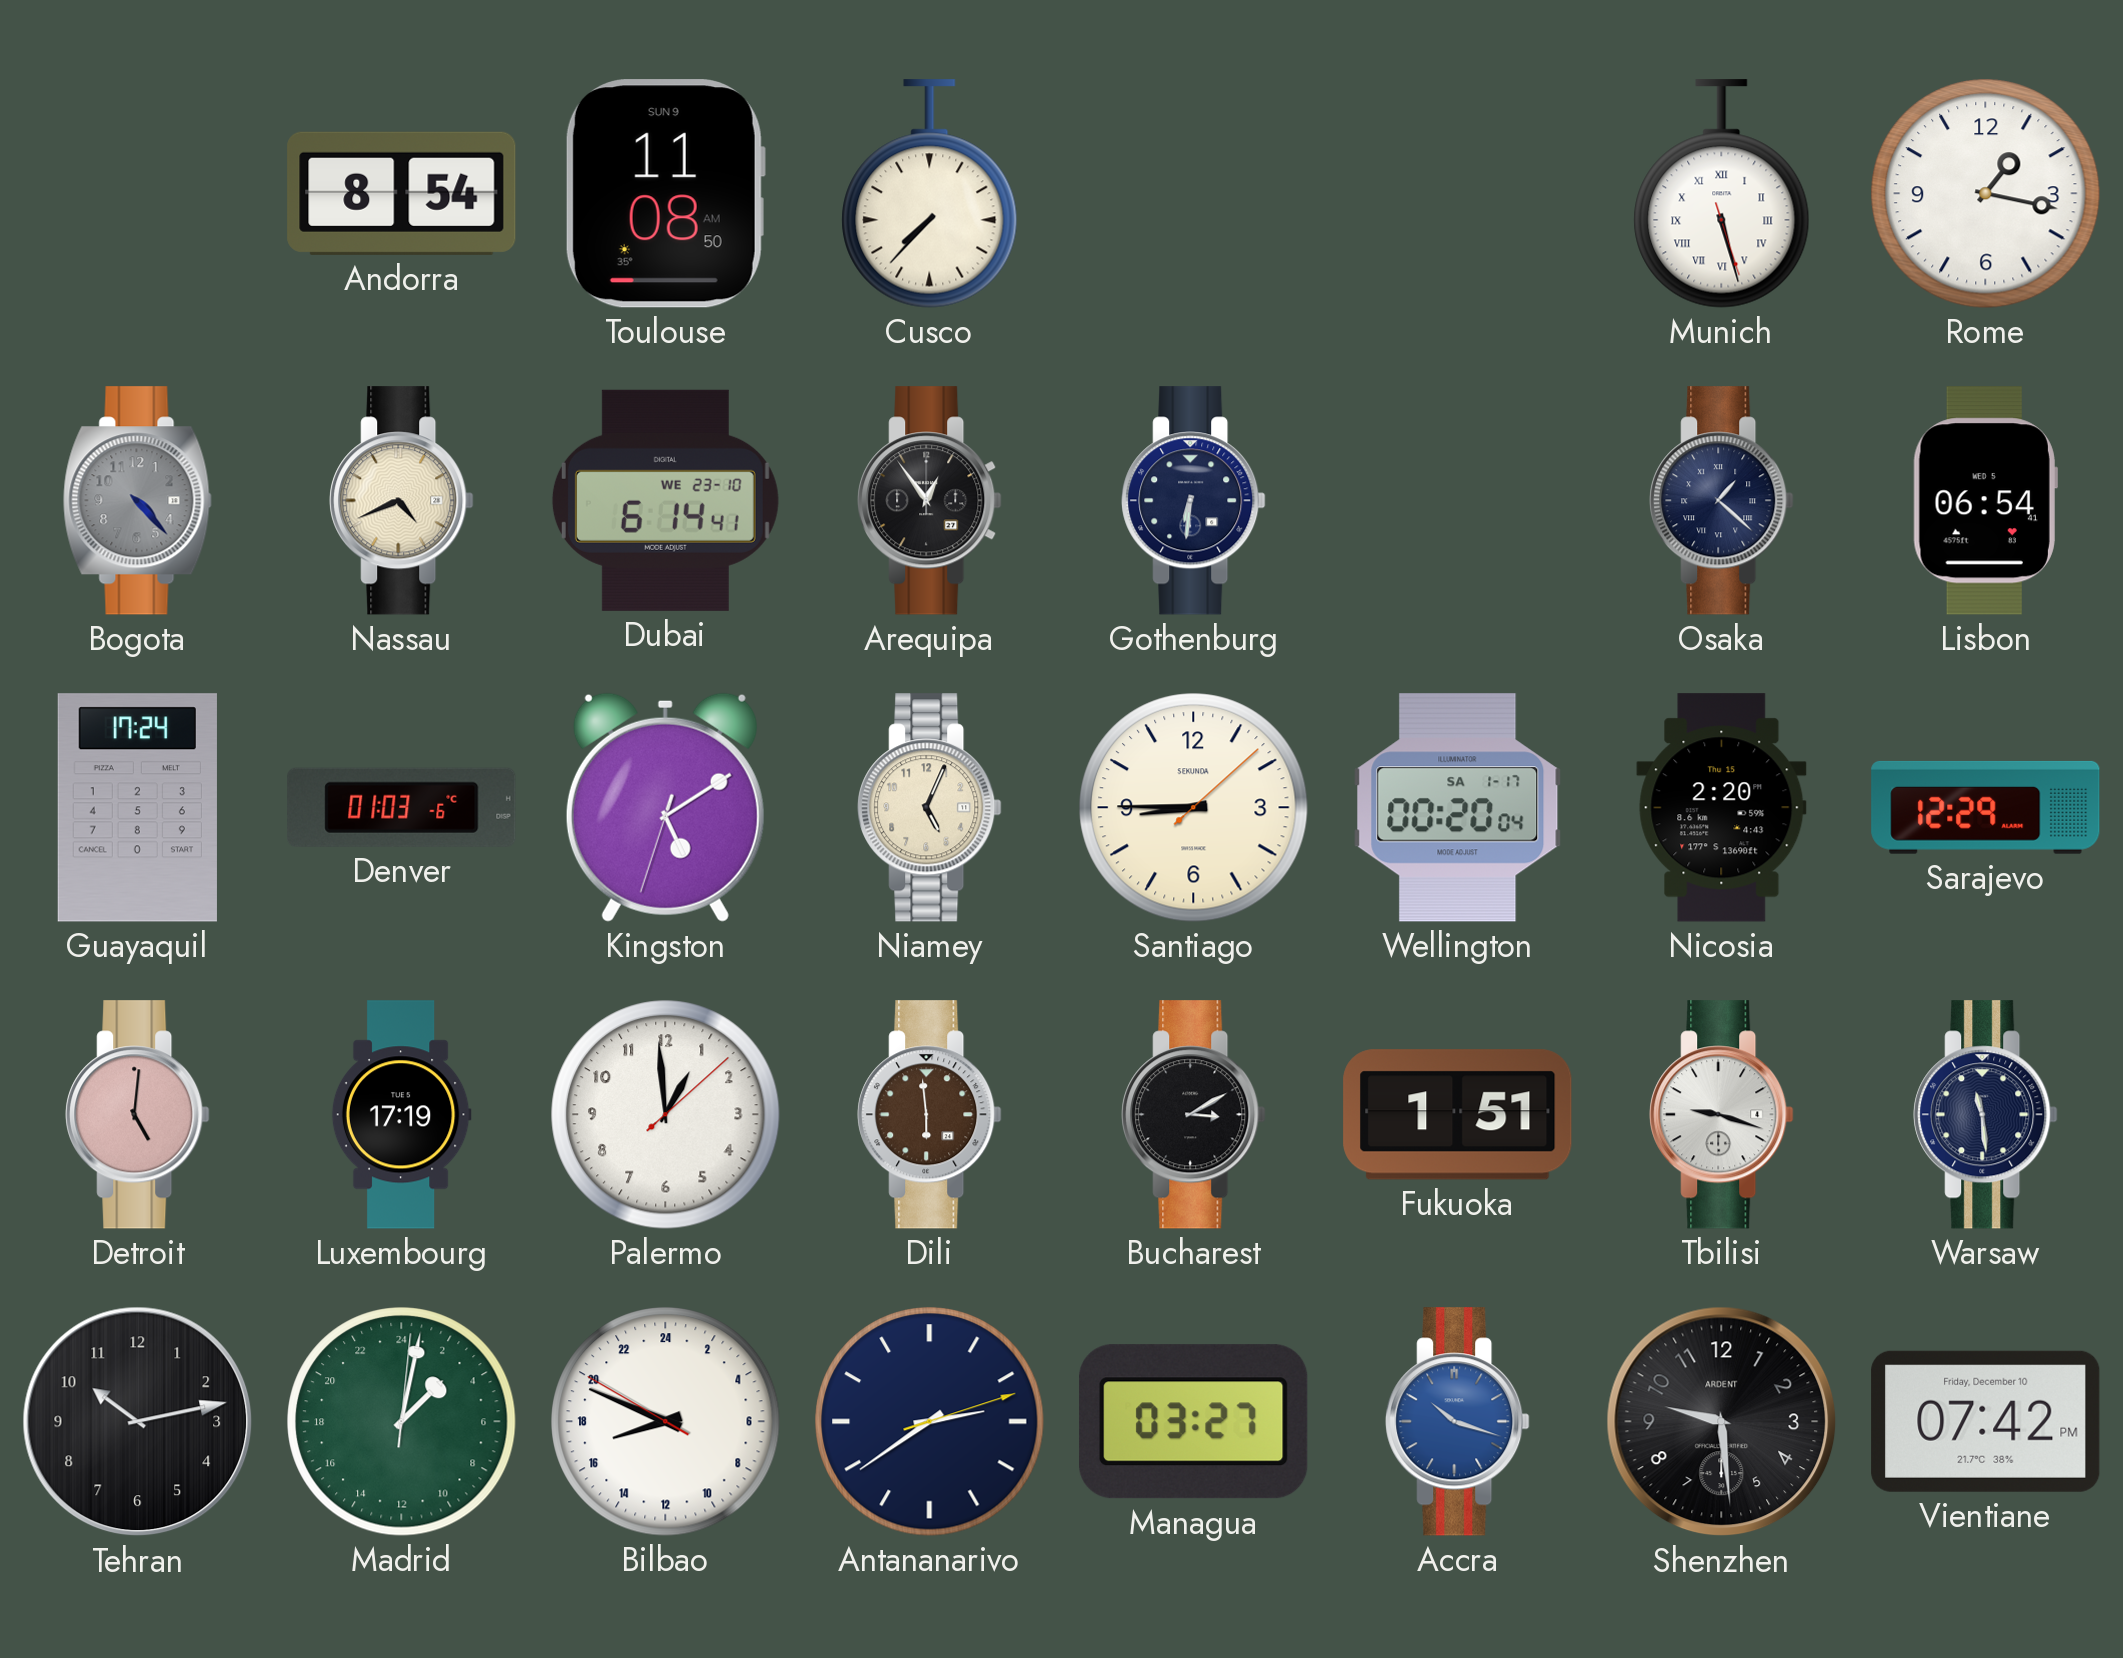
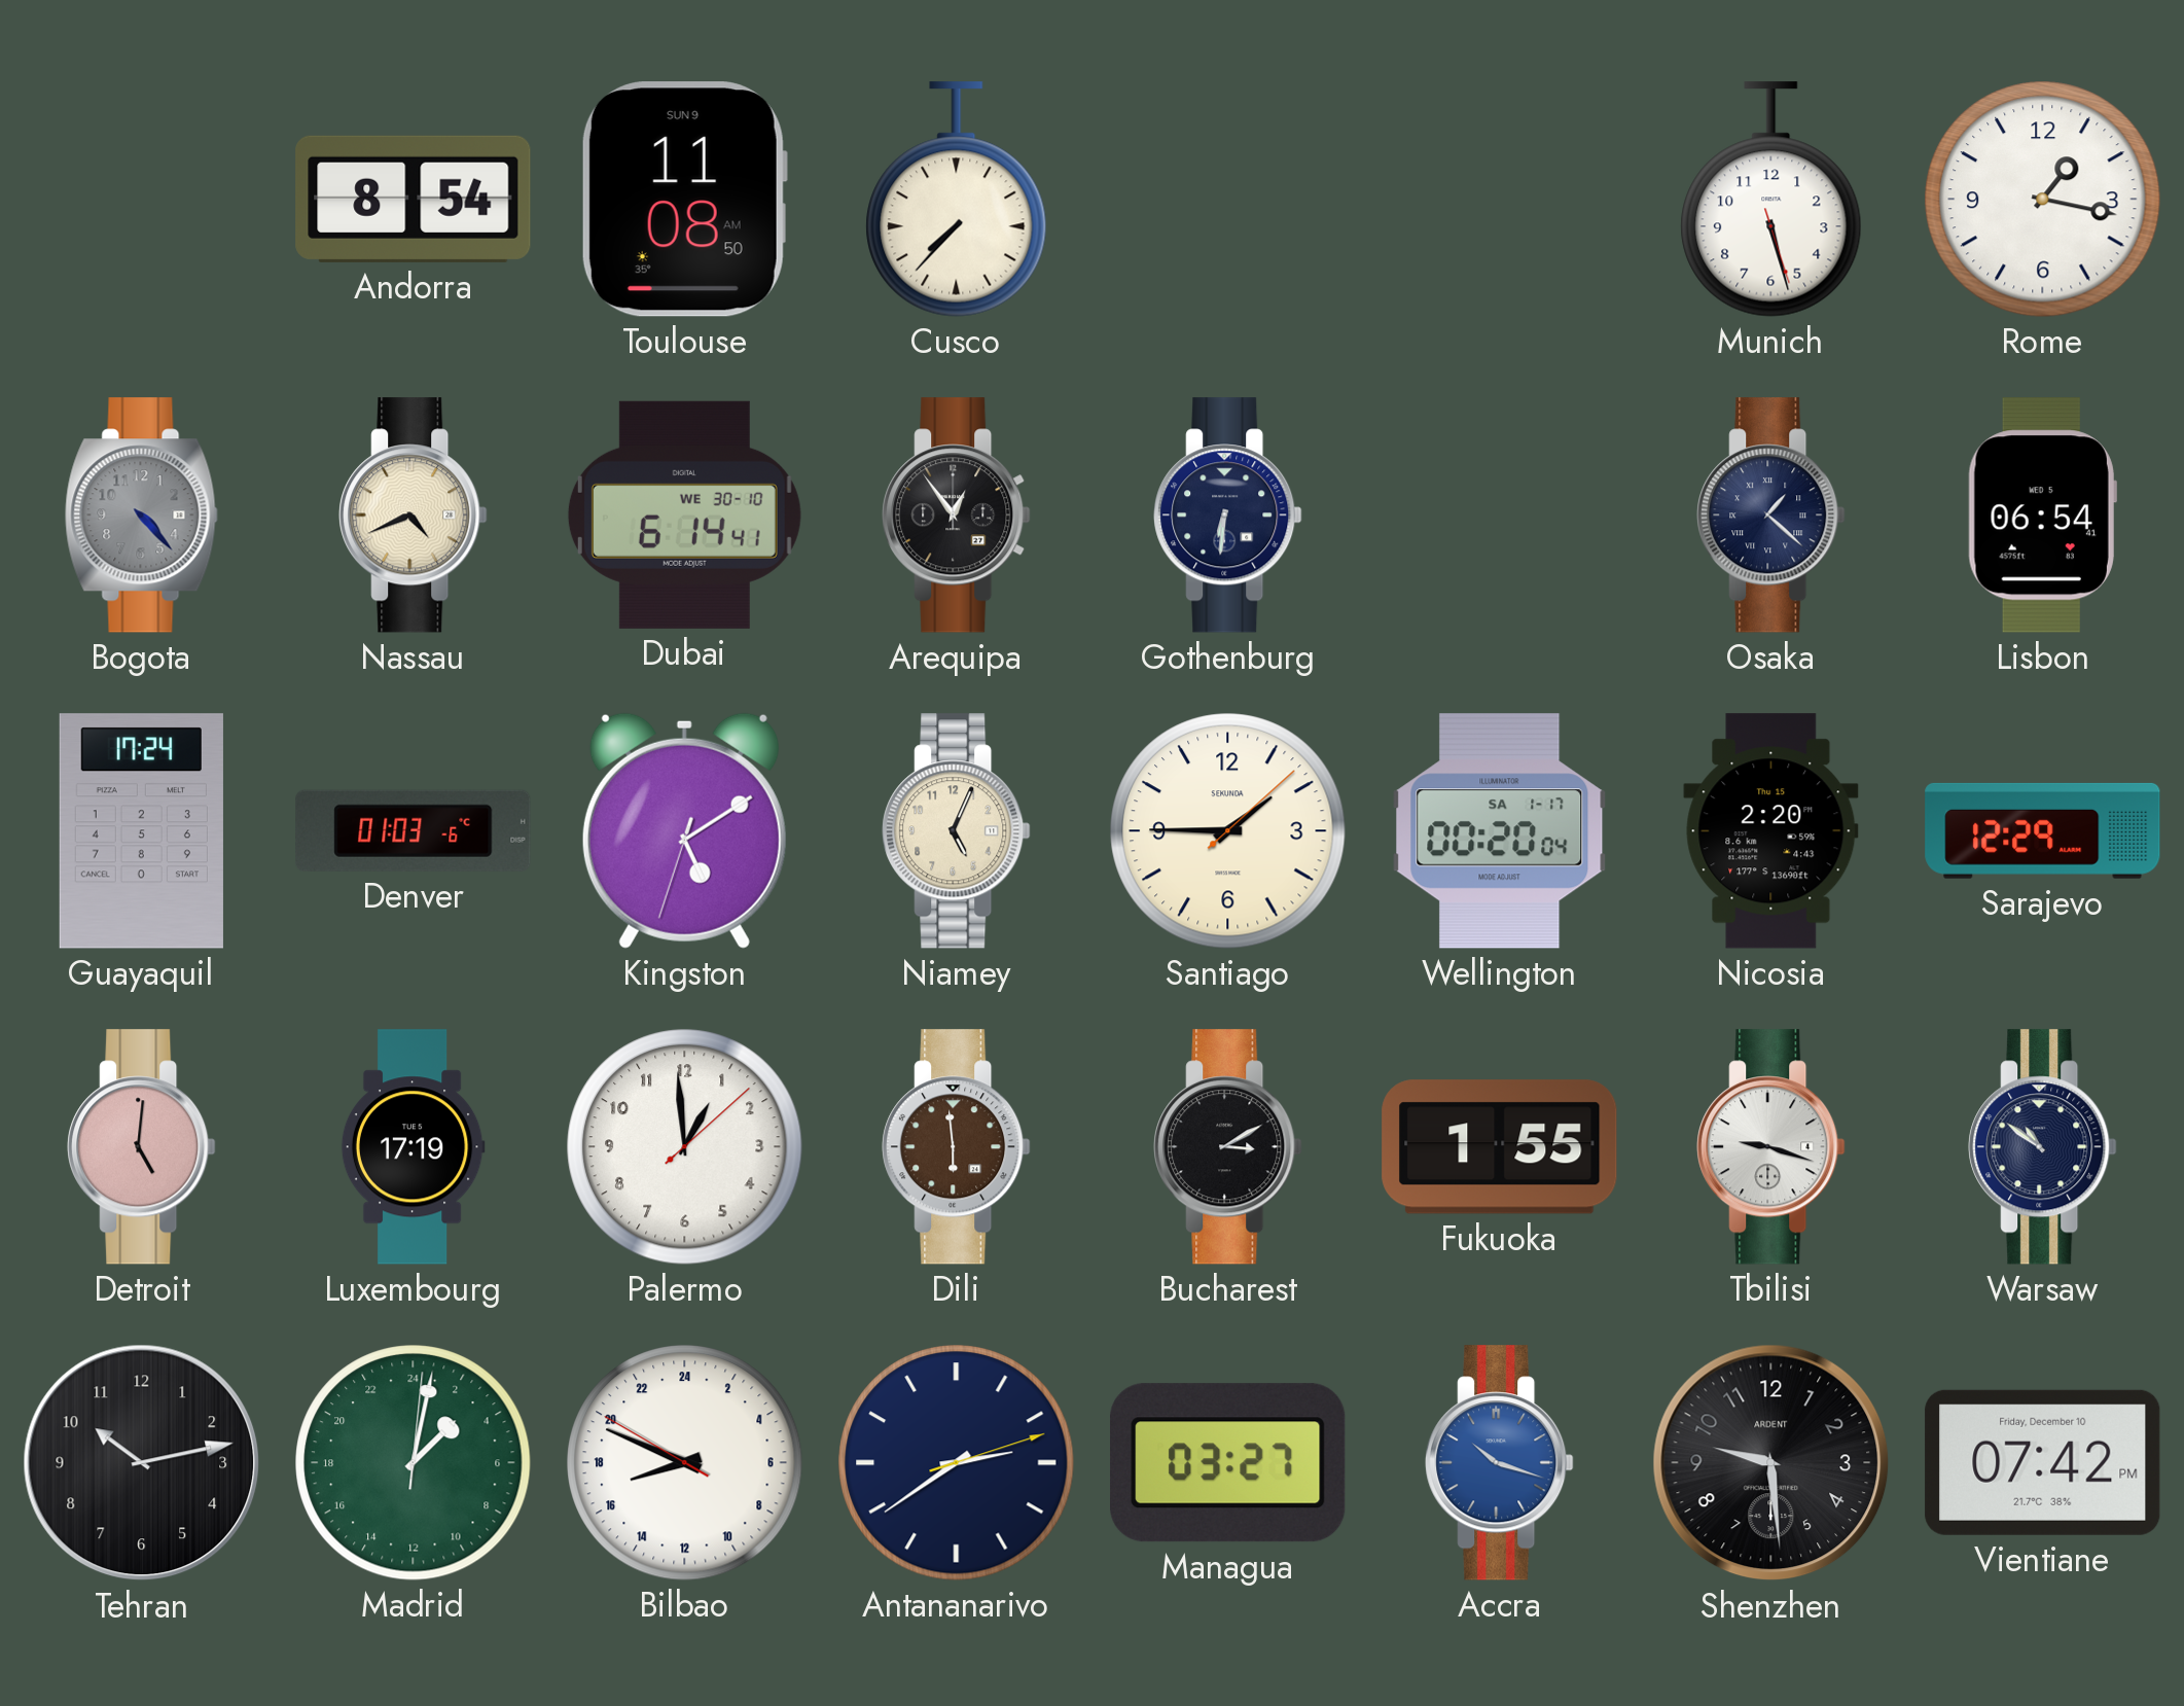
Munich numerals: Roman -> Arabic
Dubai date: WE 23-10 -> WE 30-10
Santiago: 8:45 -> 1:45
Fukuoka: 1:51 -> 1:55
Warsaw: 11:29 -> 10:51
